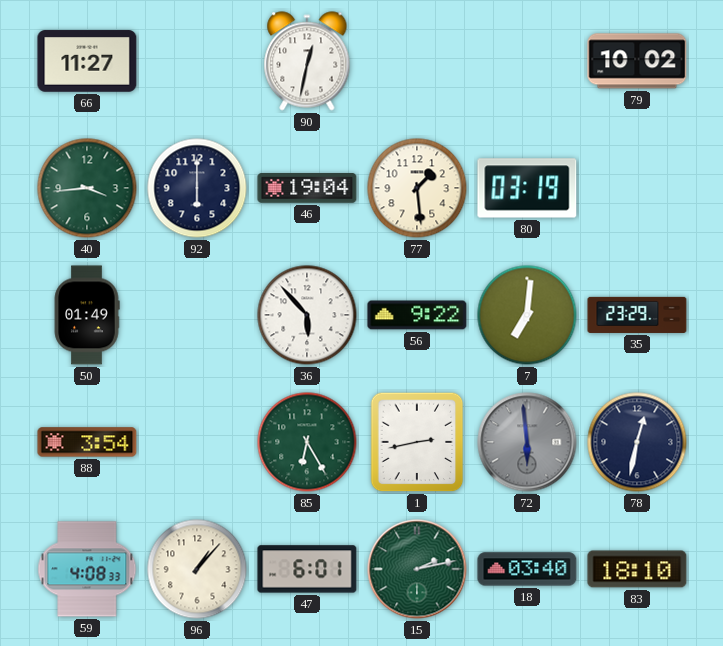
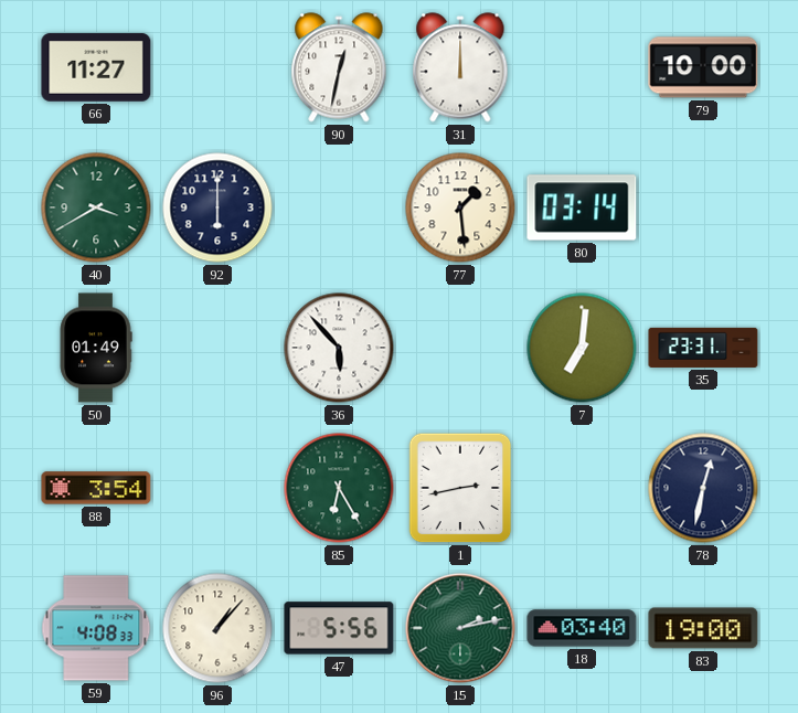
31: none -> 12:00
79: 10:02 -> 10:00
40: 3:44 -> 3:40
46: 19:04 -> none
80: 03:19 -> 03:14
56: 9:22 -> none
35: 23:29 -> 23:31
72: 5:59 -> none
47: 6:01 -> 5:56
83: 18:10 -> 19:00
